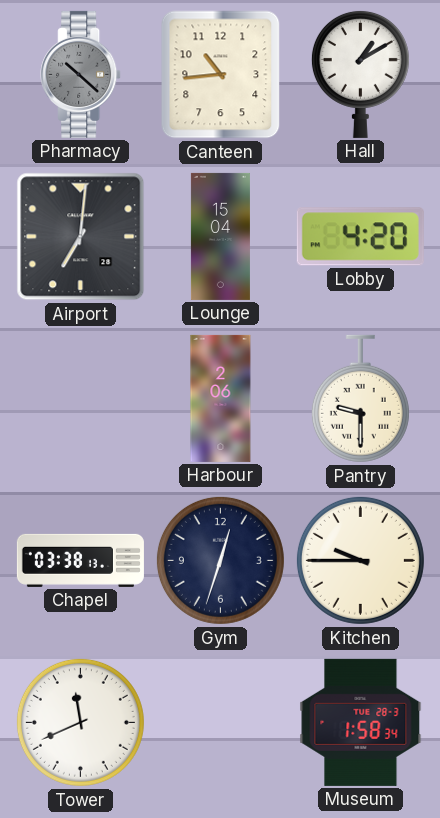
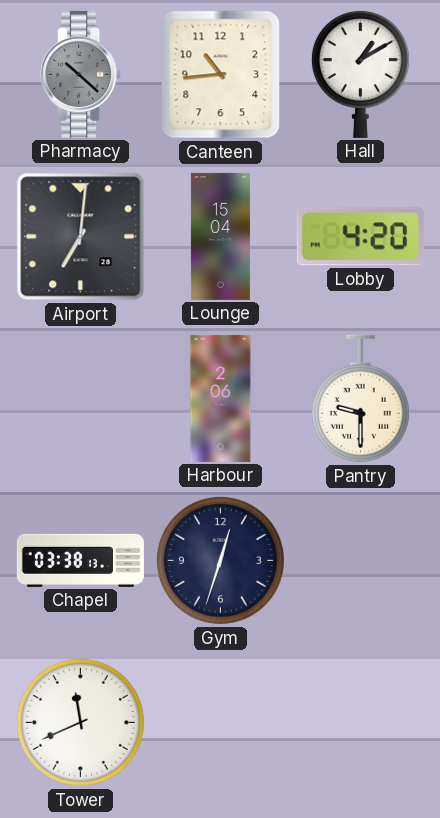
Kitchen: 9:45 -> none
Museum: 1:58 -> none
